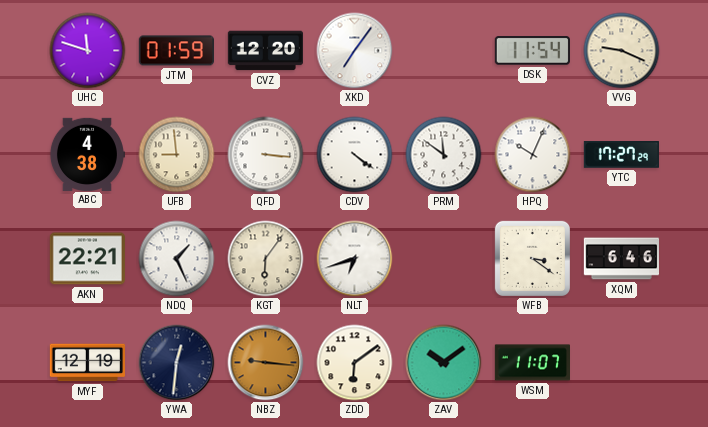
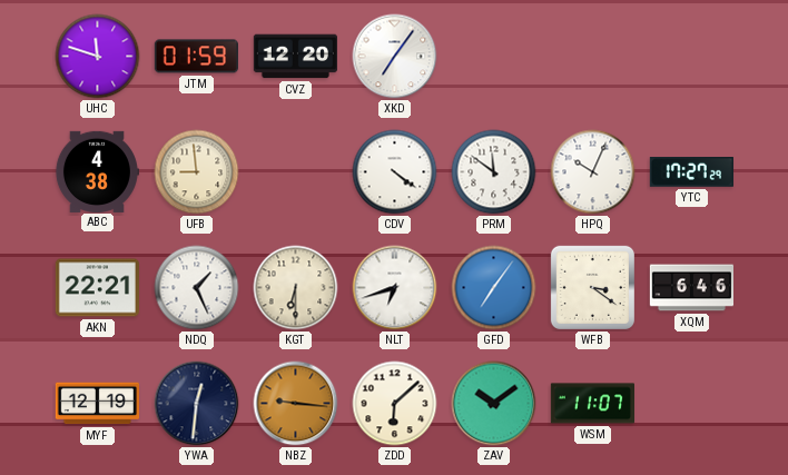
DSK: 11:54 -> none
VVG: 9:19 -> none
QFD: 3:16 -> none
KGT: 6:06 -> 6:30
GFD: none -> 7:06
ZDD: 6:09 -> 6:08
